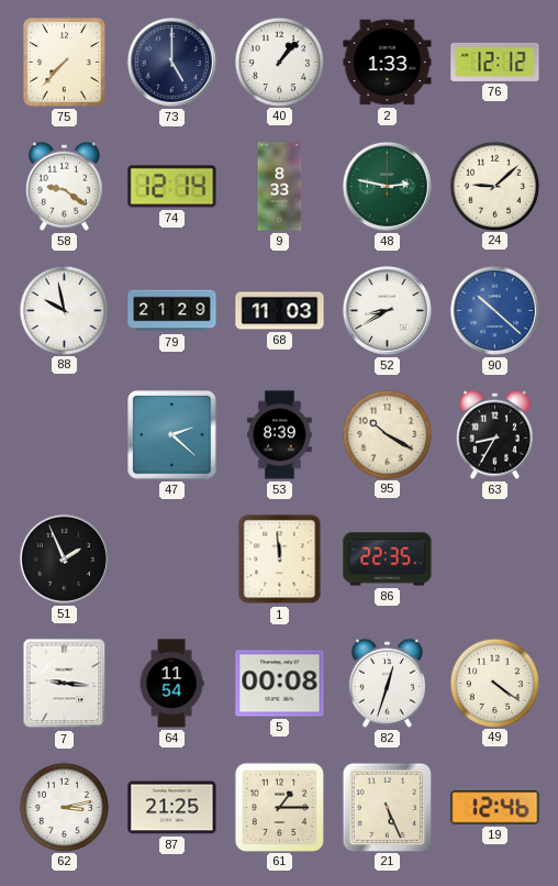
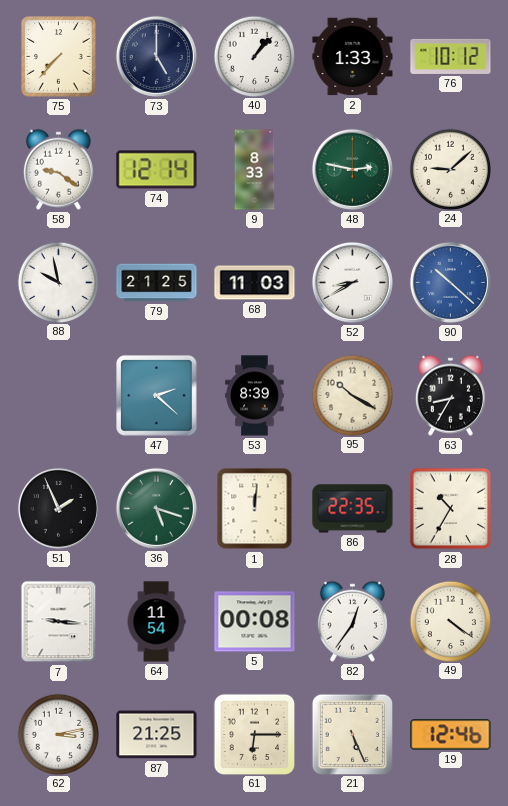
76: 12:12 -> 10:12
79: 21:29 -> 21:25
36: none -> 5:18
1: 11:59 -> 12:01
28: none -> 10:35
82: 12:33 -> 12:36
61: 1:15 -> 6:15
